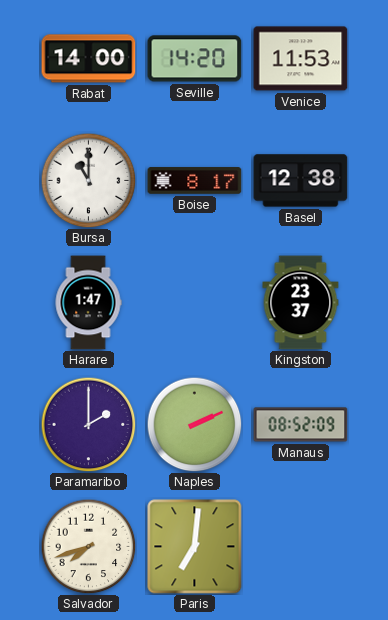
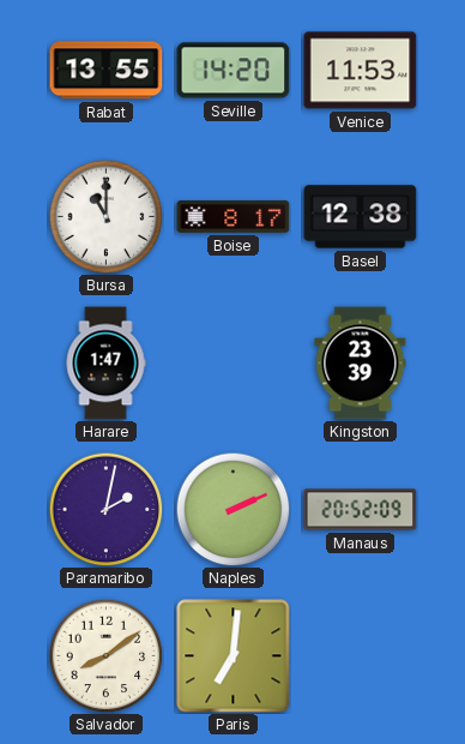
Rabat: 14:00 -> 13:55
Kingston: 23:37 -> 23:39
Paramaribo: 2:00 -> 2:02
Manaus: 08:52 -> 20:52
Salvador: 7:42 -> 8:09
